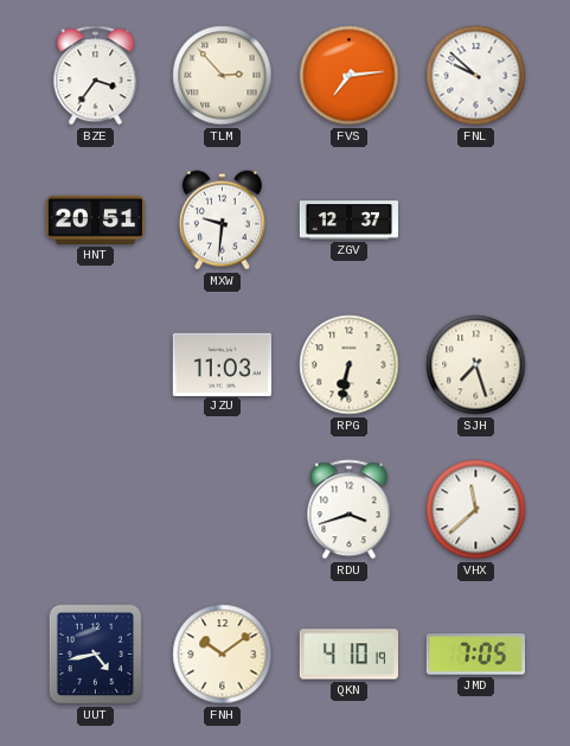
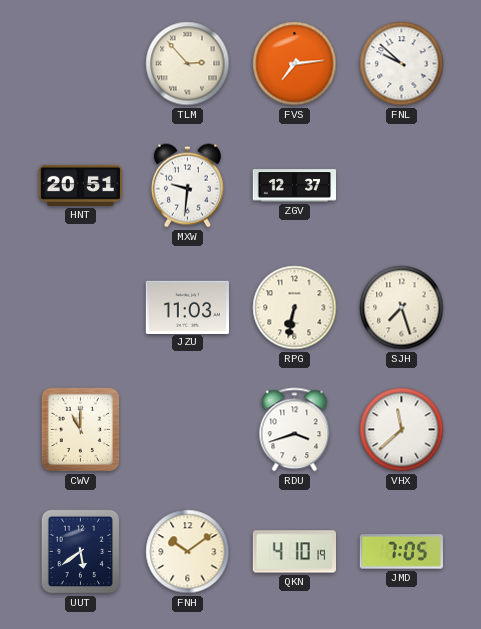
BZE: 3:36 -> none
CWV: none -> 11:00
UUT: 4:43 -> 5:39
